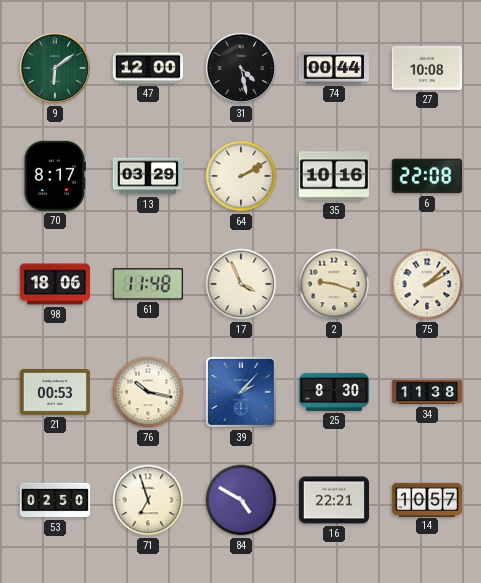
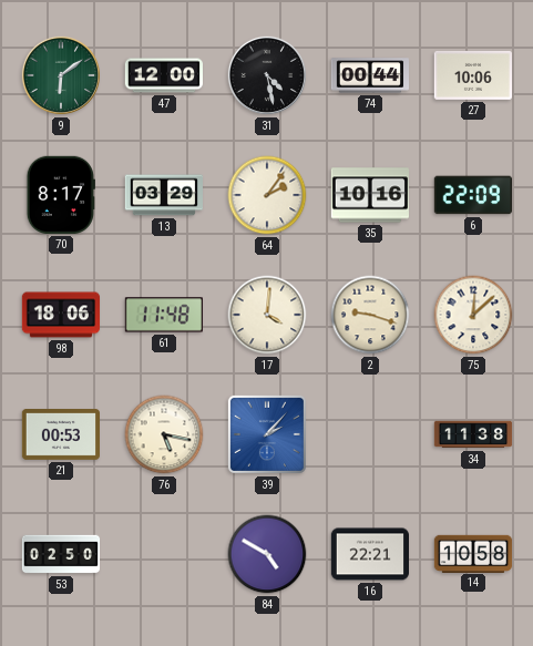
27: 10:08 -> 10:06
64: 2:10 -> 2:06
6: 22:08 -> 22:09
17: 3:56 -> 4:01
75: 2:08 -> 12:08
76: 10:17 -> 5:17
25: 8:30 -> none
71: 6:57 -> none
14: 10:57 -> 10:58
